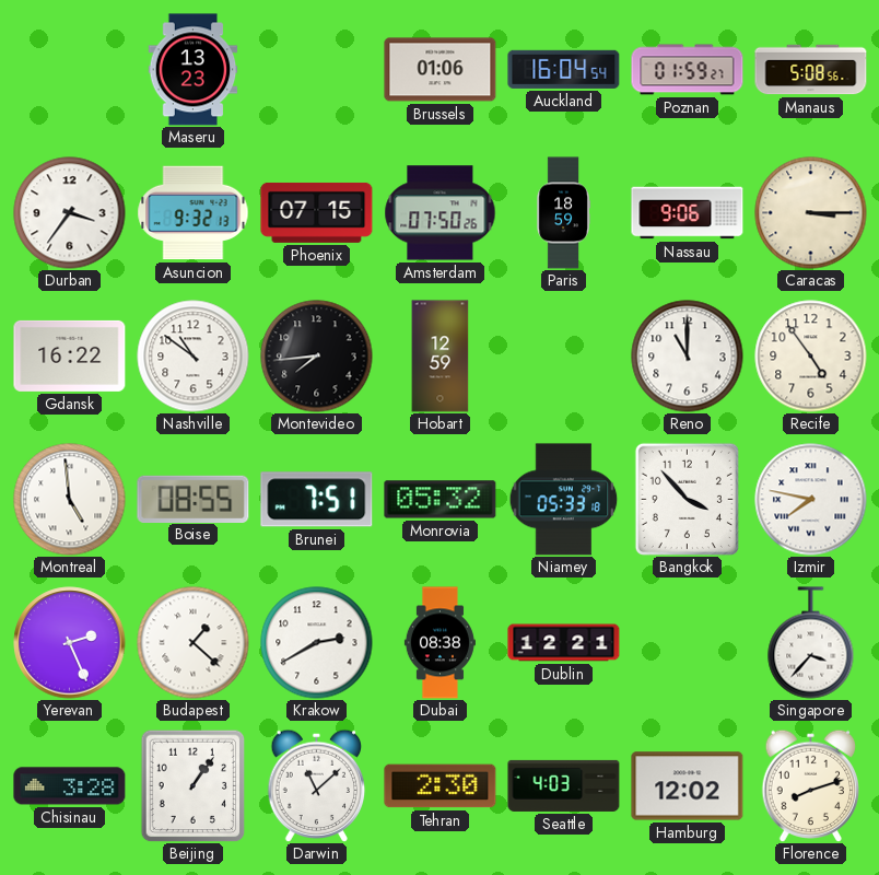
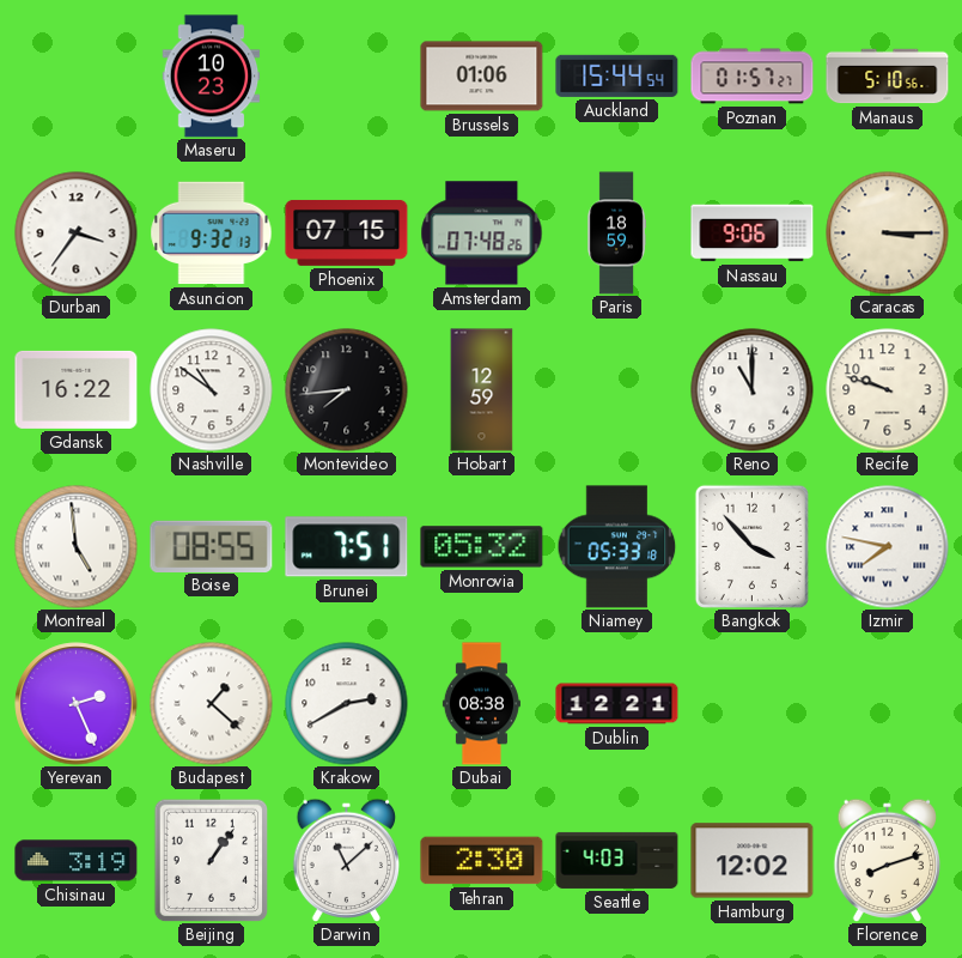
Maseru: 13:23 -> 10:23
Auckland: 16:04 -> 15:44
Poznan: 01:59 -> 01:57
Manaus: 5:08 -> 5:10
Amsterdam: 07:50 -> 07:48
Recife: 4:54 -> 9:48
Singapore: 3:37 -> none
Chisinau: 3:28 -> 3:19
